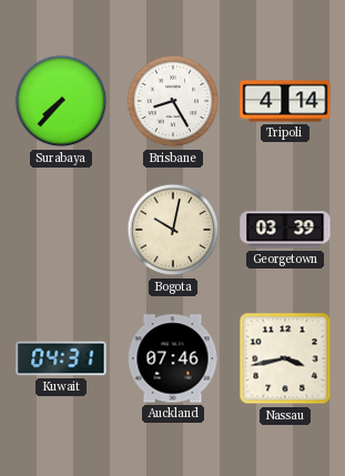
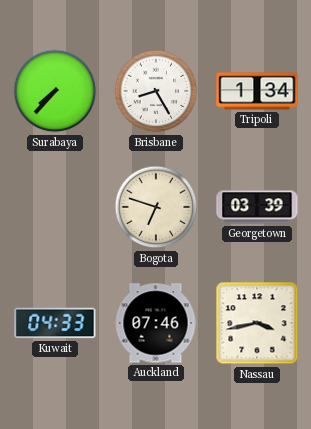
Tripoli: 4:14 -> 1:34
Bogota: 10:02 -> 6:48
Kuwait: 04:31 -> 04:33
